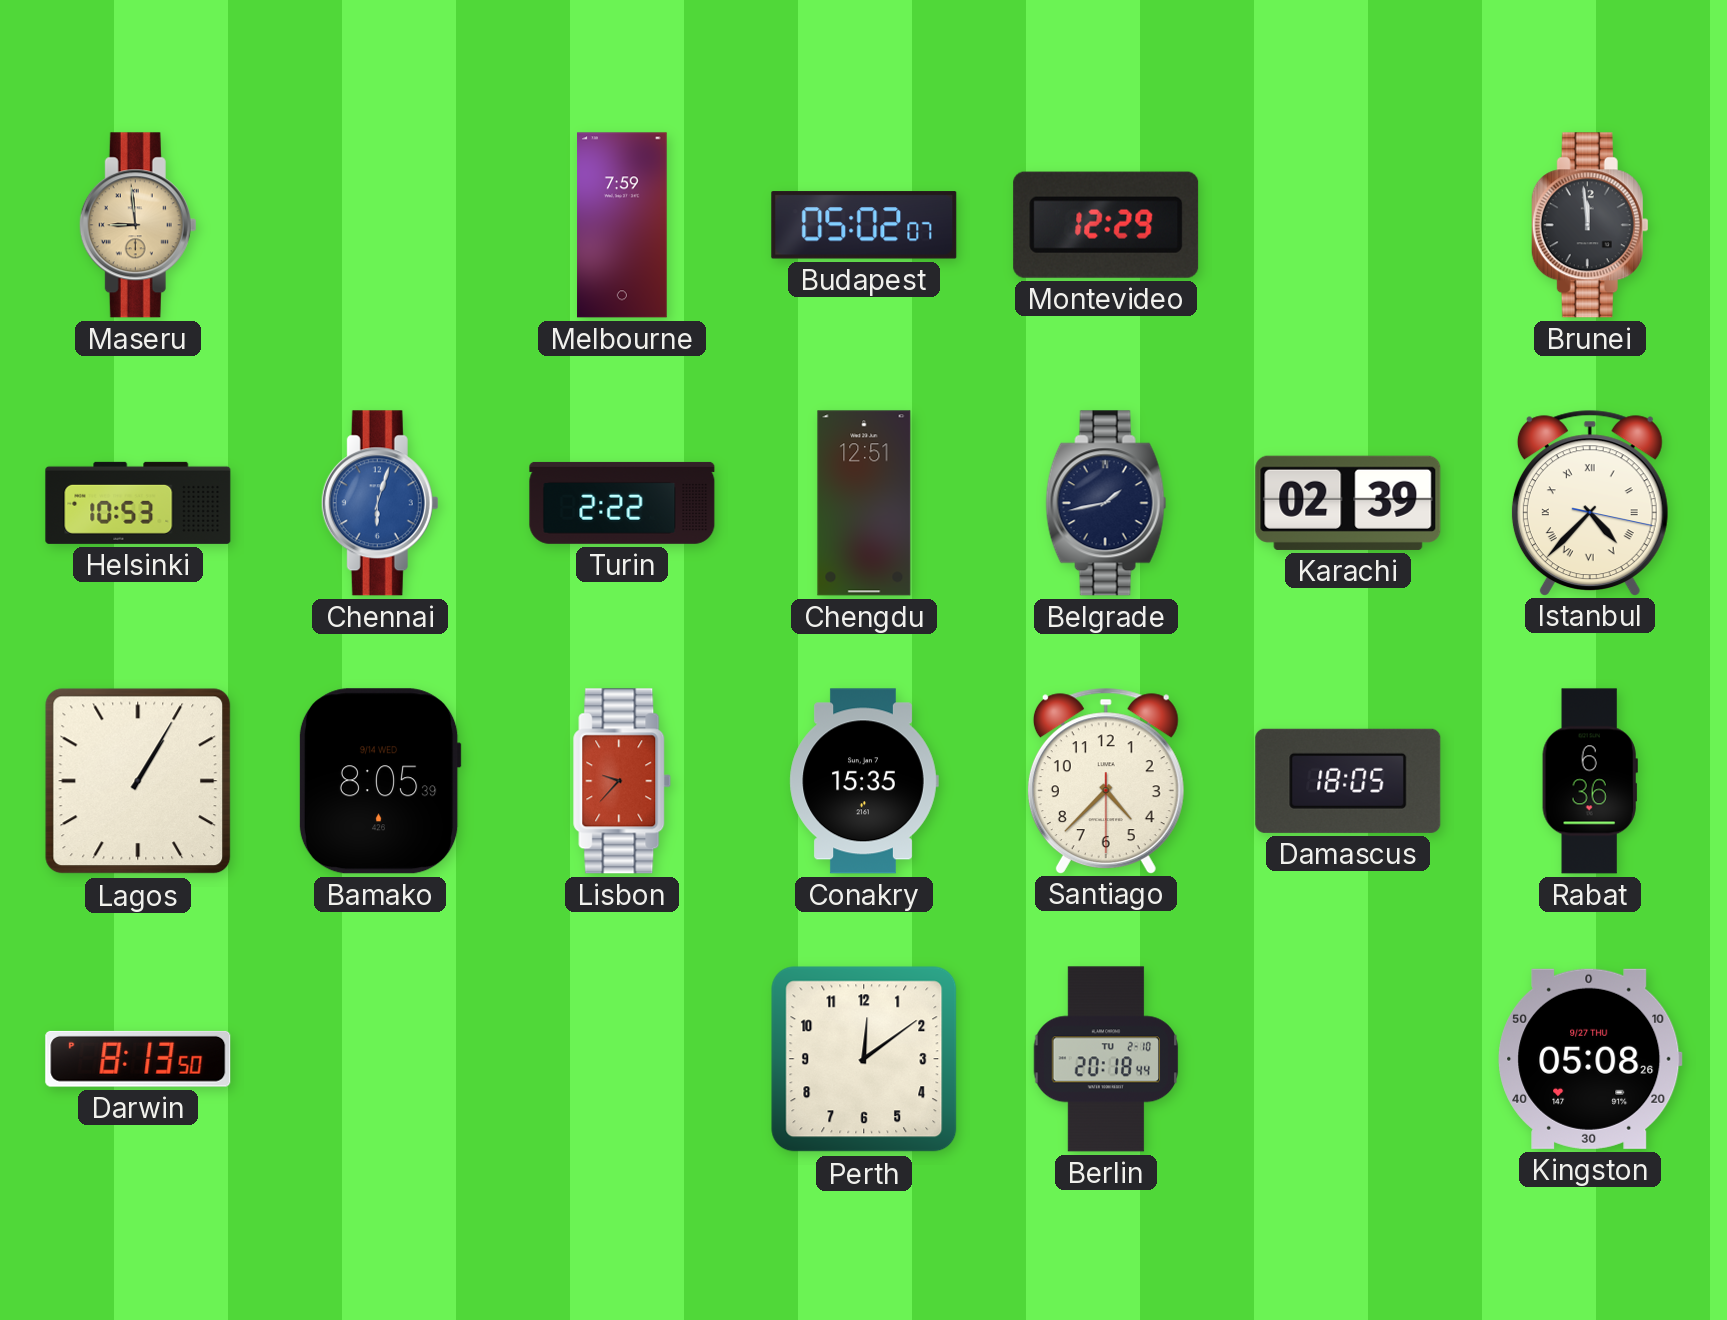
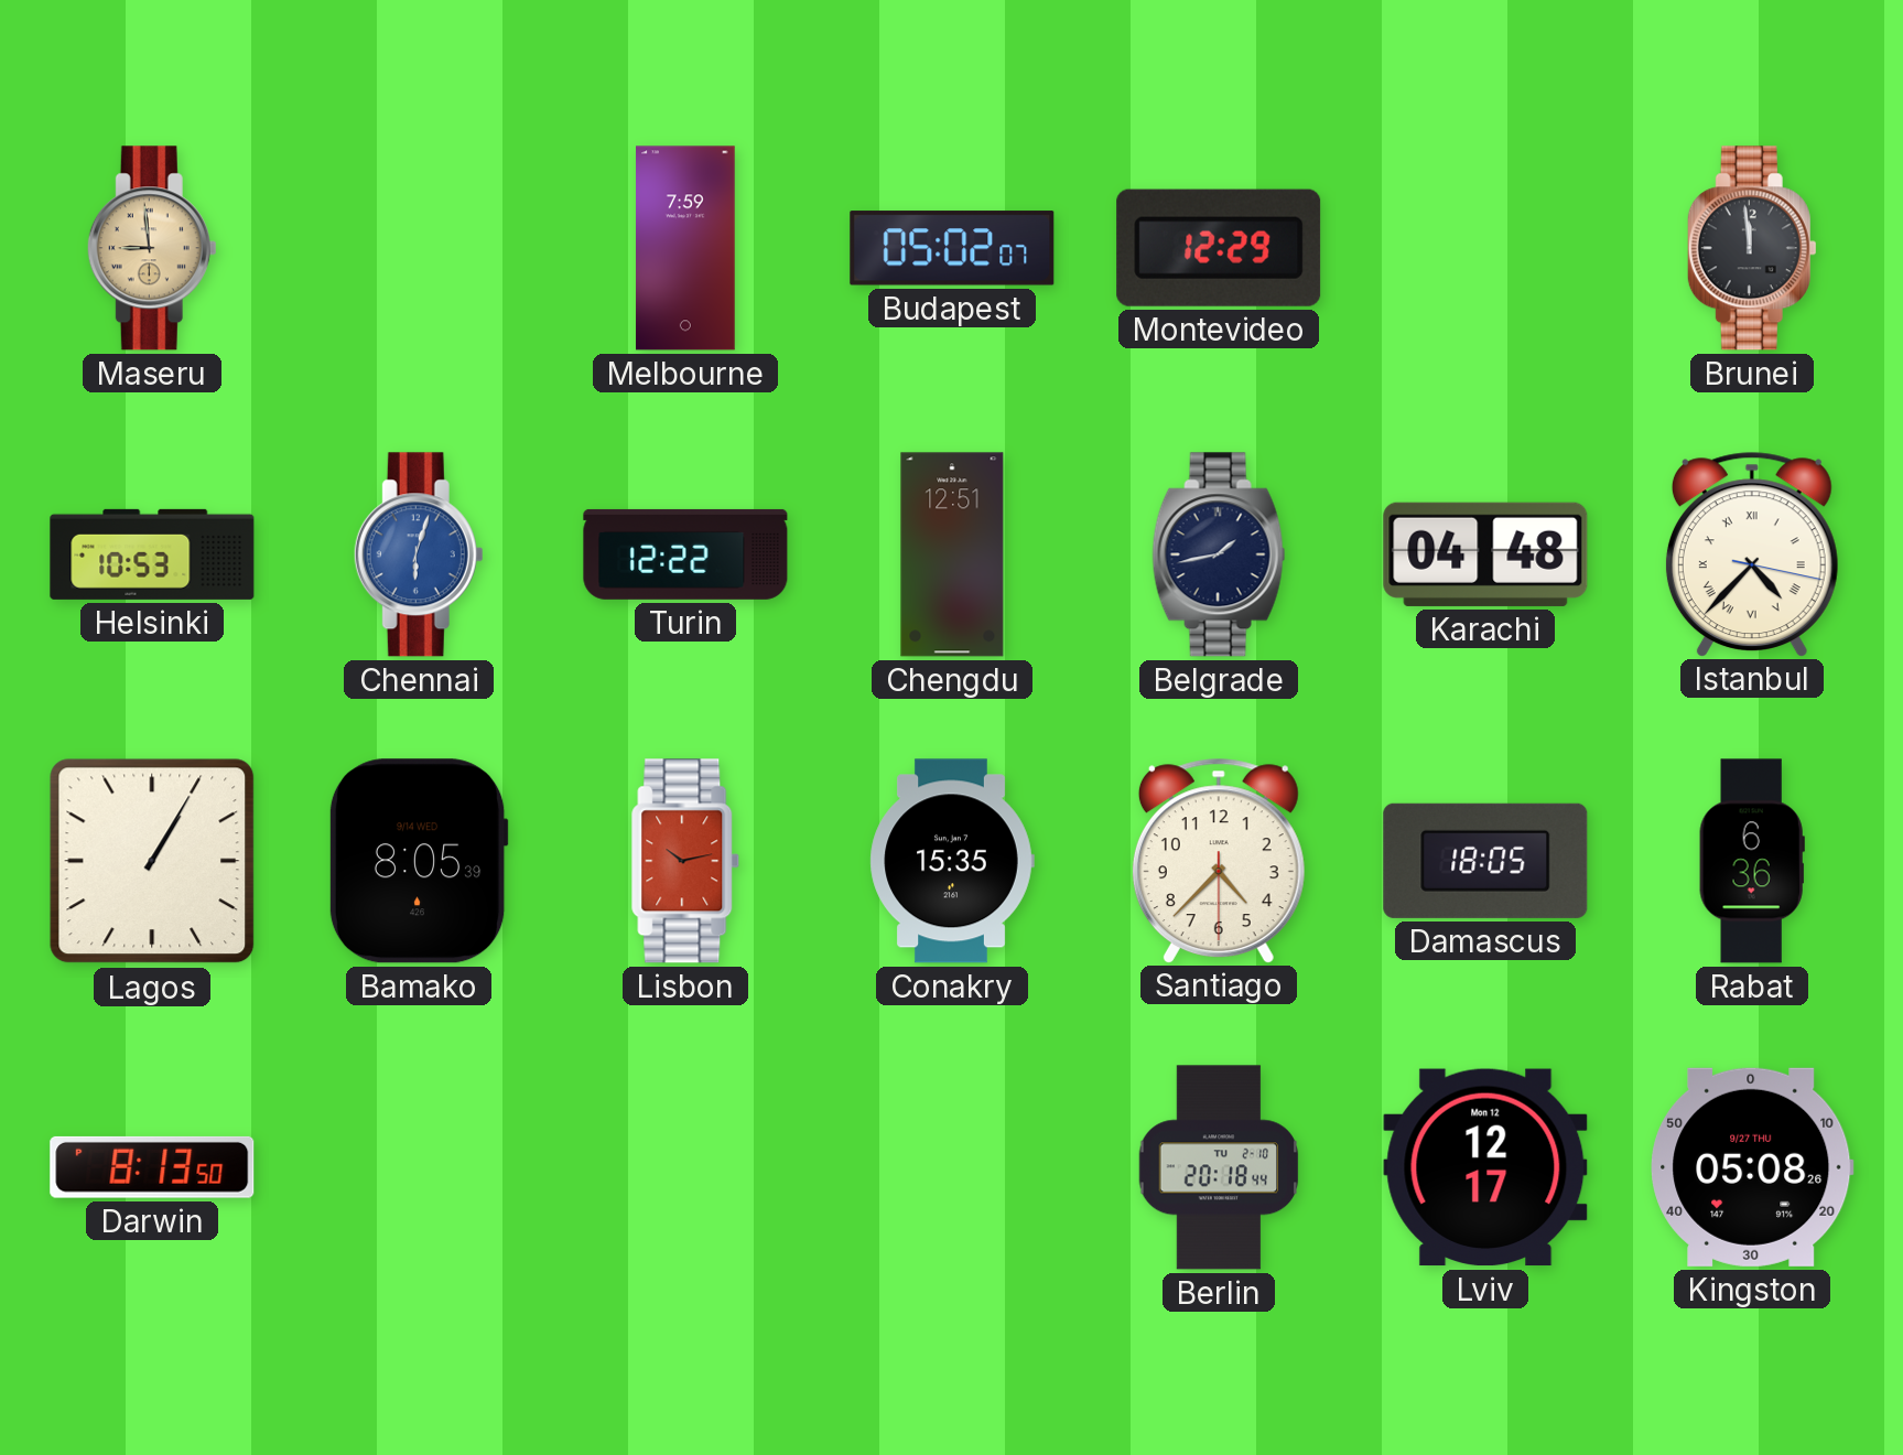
Turin: 2:22 -> 12:22
Karachi: 02:39 -> 04:48
Lisbon: 9:37 -> 10:13
Perth: 12:09 -> none
Lviv: none -> 12:17
